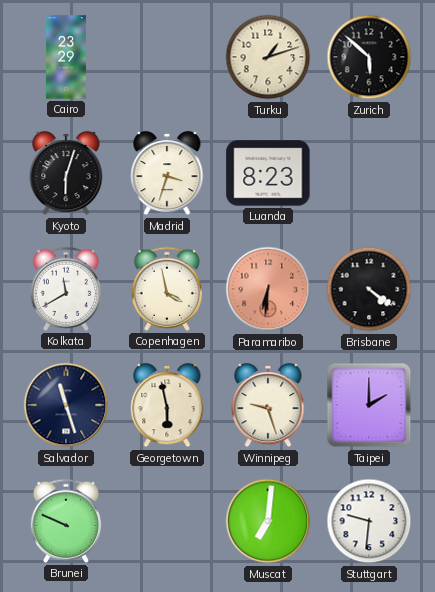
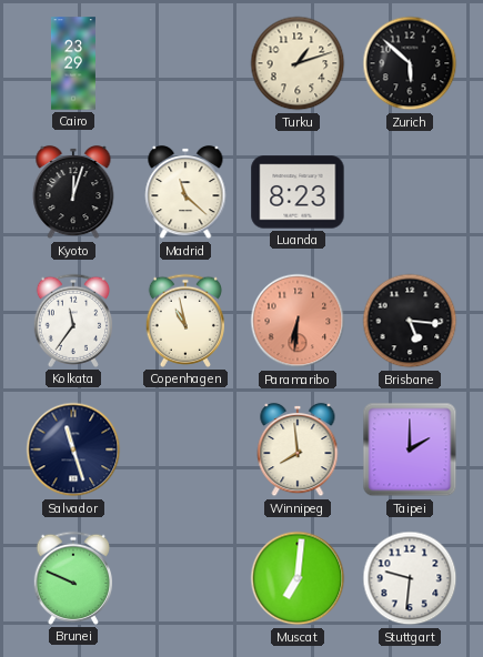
Kyoto: 6:03 -> 12:03
Madrid: 3:33 -> 11:22
Kolkata: 11:40 -> 11:36
Copenhagen: 3:58 -> 10:58
Brisbane: 4:21 -> 5:16
Georgetown: 5:58 -> none
Winnipeg: 9:27 -> 7:59
